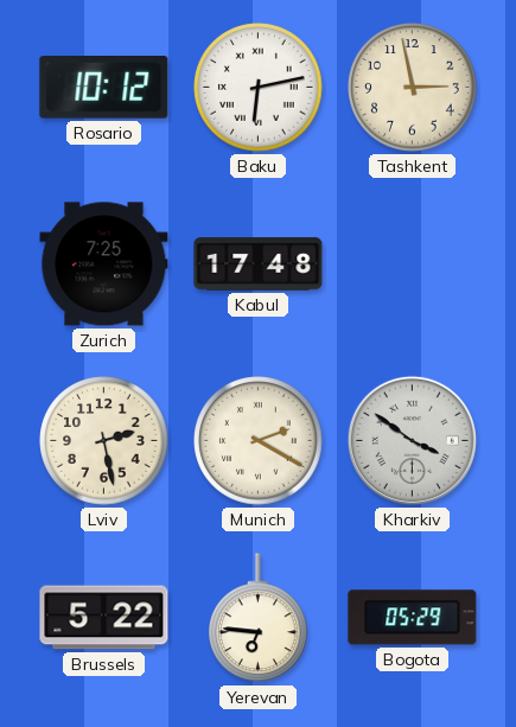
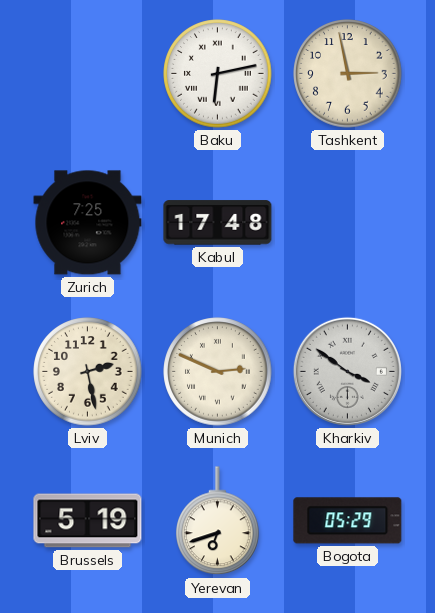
Rosario: 10:12 -> none
Munich: 2:20 -> 2:49
Brussels: 5:22 -> 5:19
Yerevan: 6:46 -> 6:42
